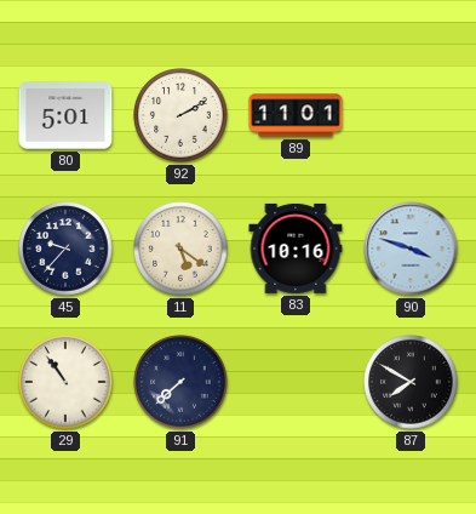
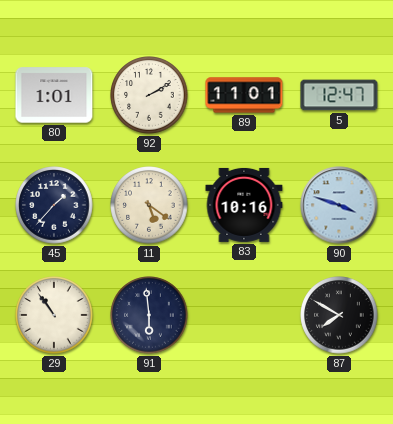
80: 5:01 -> 1:01
5: none -> 12:47
45: 9:37 -> 1:37
91: 7:38 -> 5:59
